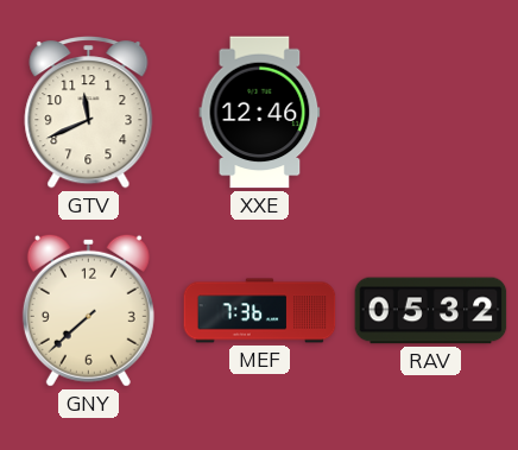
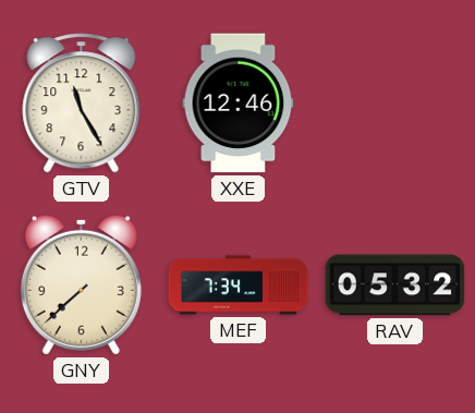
GTV: 11:41 -> 11:25
MEF: 7:36 -> 7:34
